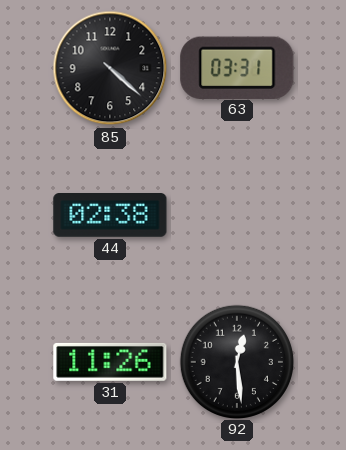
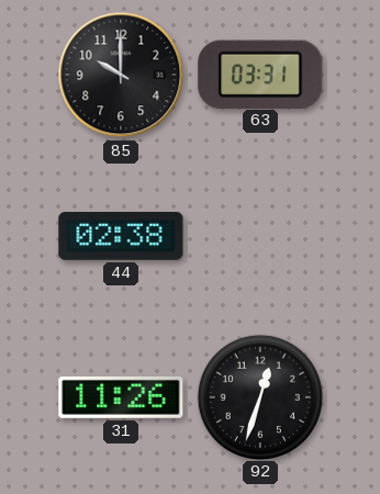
85: 4:22 -> 10:00
92: 12:29 -> 12:33
